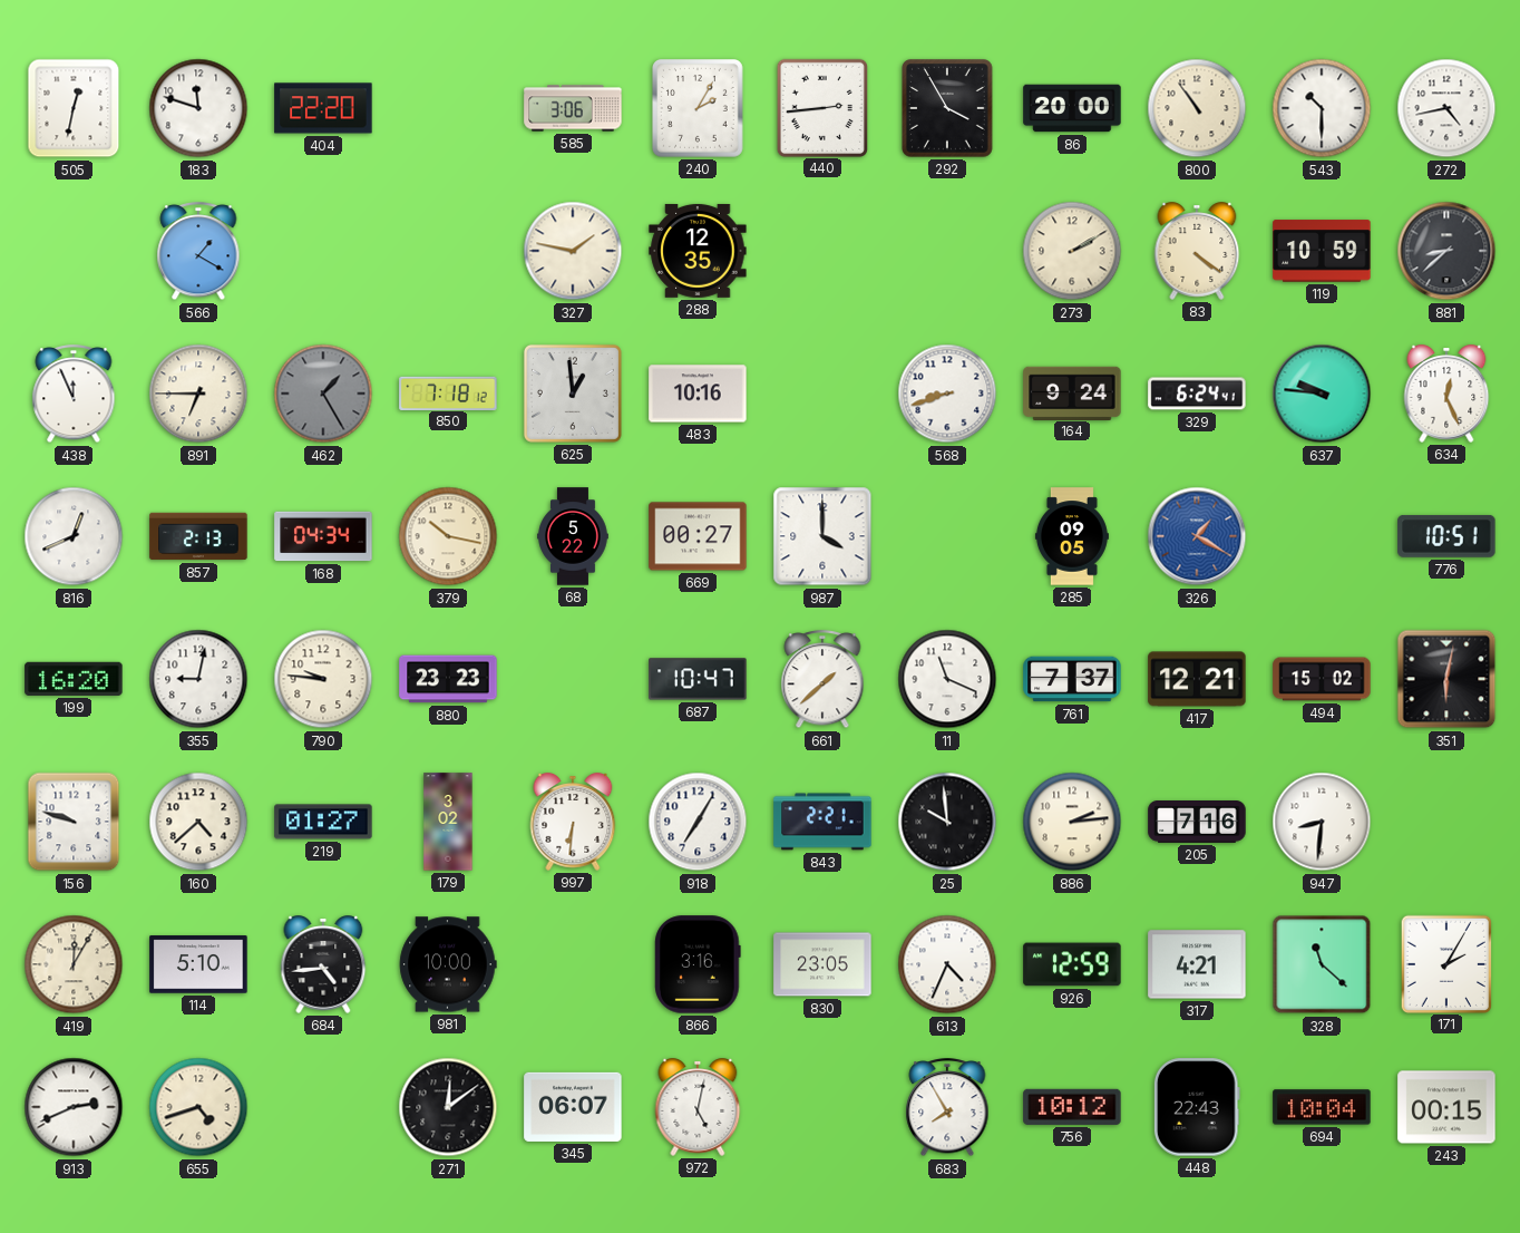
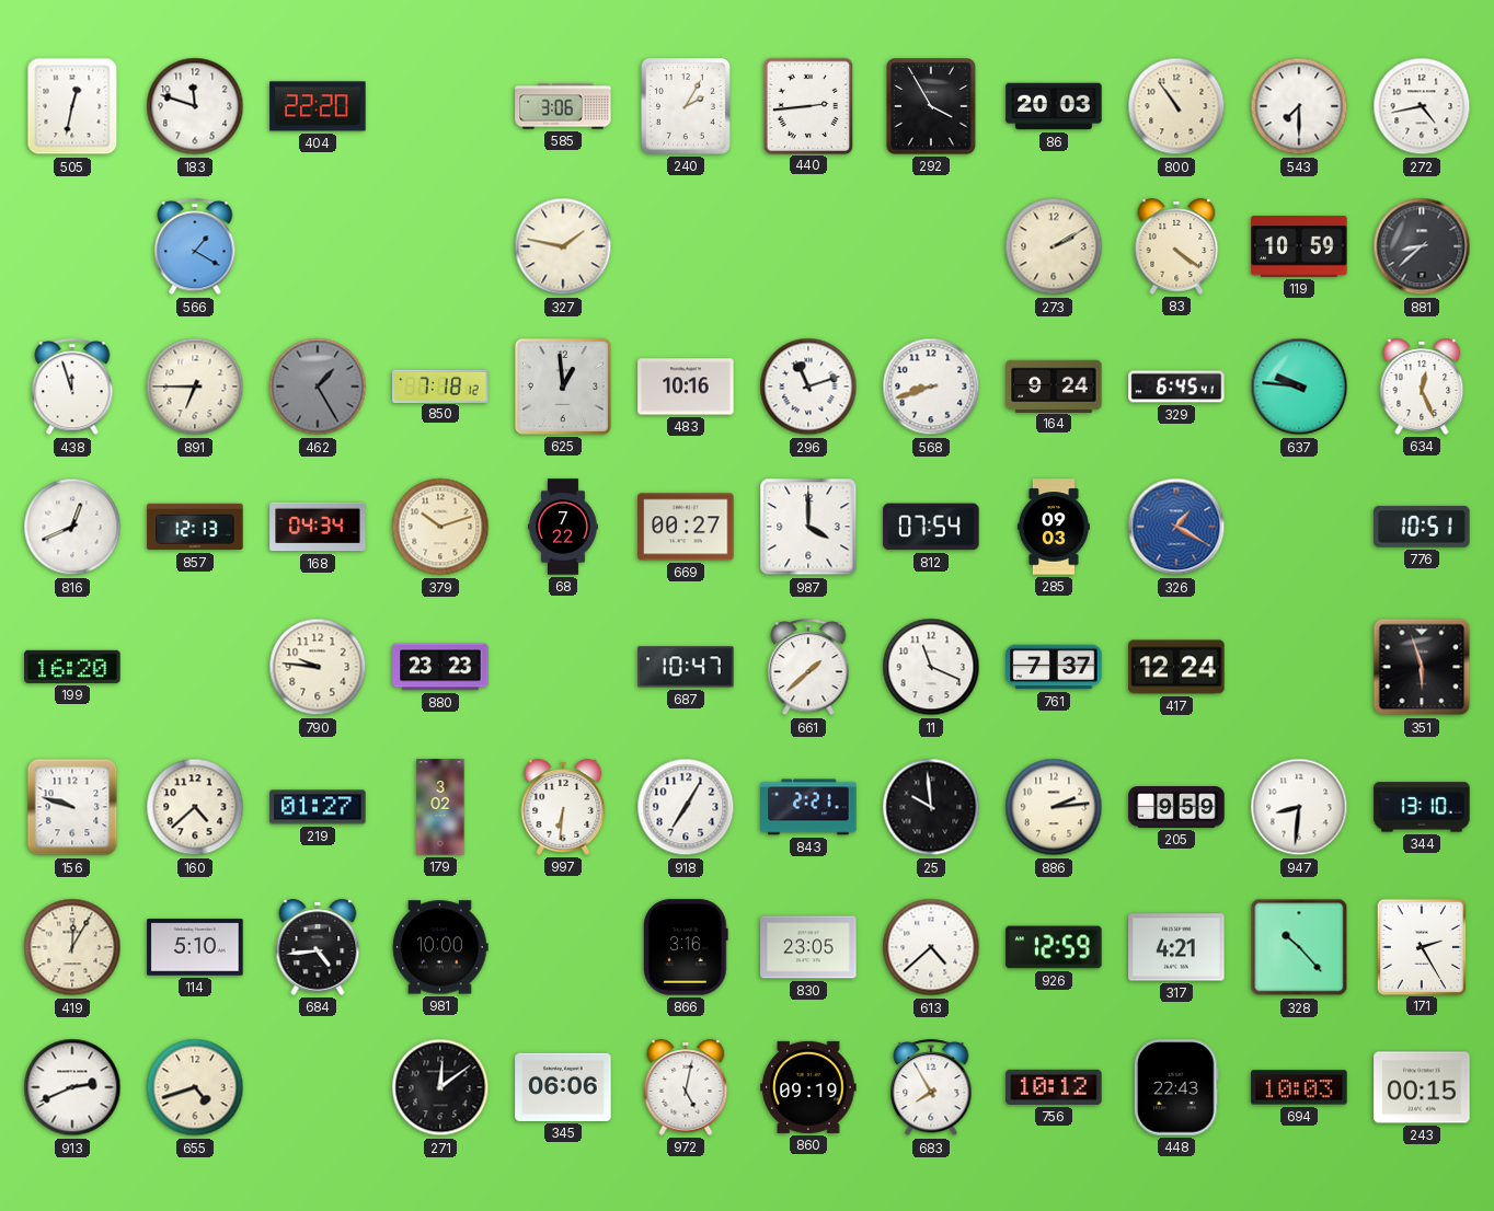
86: 20:00 -> 20:03
543: 10:30 -> 7:30
288: 12:35 -> none
438: 11:56 -> 11:57
296: none -> 11:12
329: 6:24 -> 6:45
857: 2:13 -> 12:13
379: 10:17 -> 10:12
68: 5:22 -> 7:22
812: none -> 07:54
285: 09:05 -> 09:03
355: 9:02 -> none
417: 12:21 -> 12:24
494: 15:02 -> none
351: 6:02 -> 5:57
205: 7:16 -> 9:59
344: none -> 13:10
613: 4:34 -> 4:38
328: 11:22 -> 10:23
171: 2:05 -> 2:25
345: 06:07 -> 06:06
860: none -> 09:19
694: 10:04 -> 10:03
